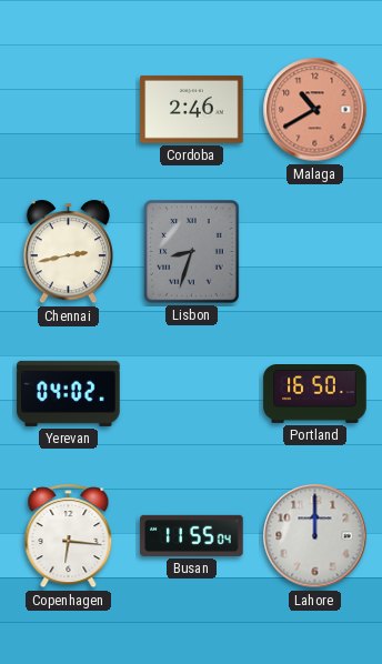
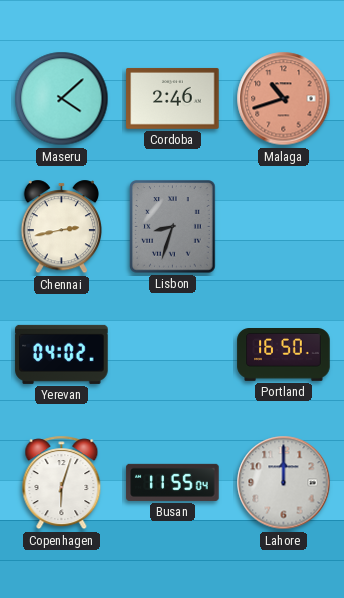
Maseru: none -> 4:08
Malaga: 10:40 -> 10:42
Copenhagen: 6:16 -> 6:03
